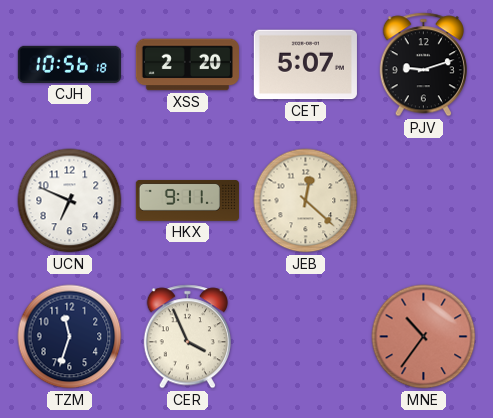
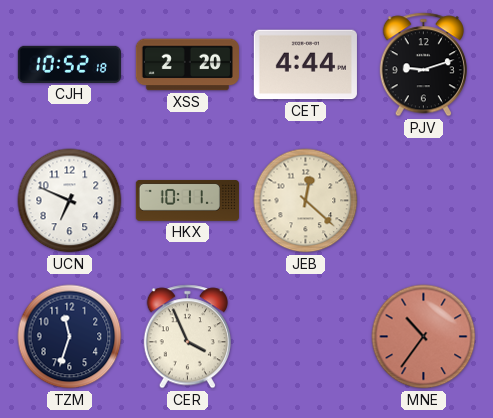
CJH: 10:56 -> 10:52
CET: 5:07 -> 4:44
HKX: 9:11 -> 10:11
